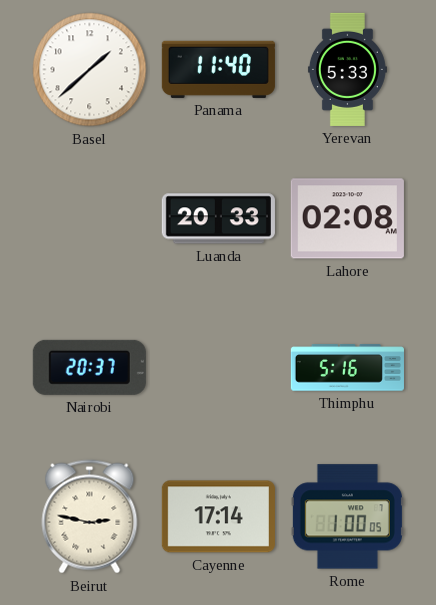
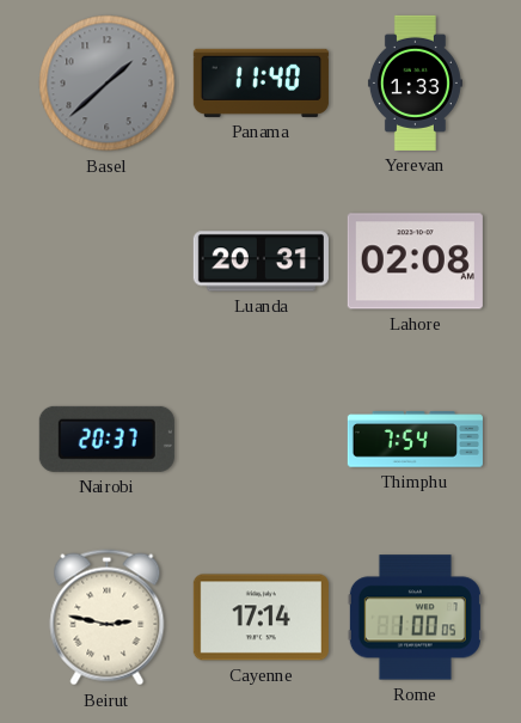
Basel dial: white -> grey
Yerevan: 5:33 -> 1:33
Luanda: 20:33 -> 20:31
Thimphu: 5:16 -> 7:54
